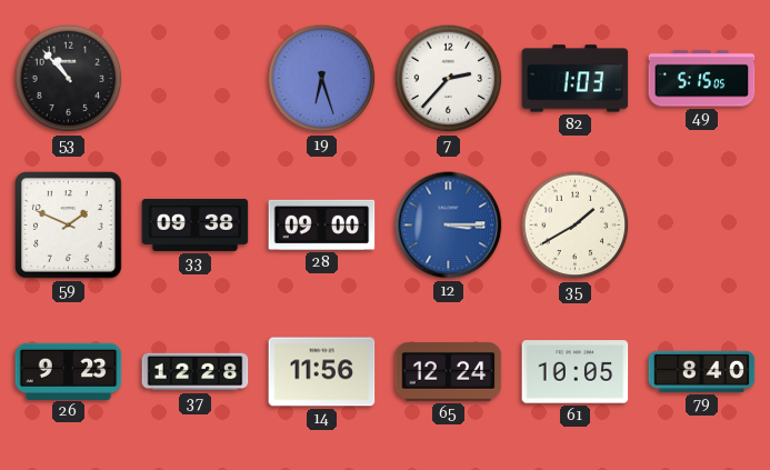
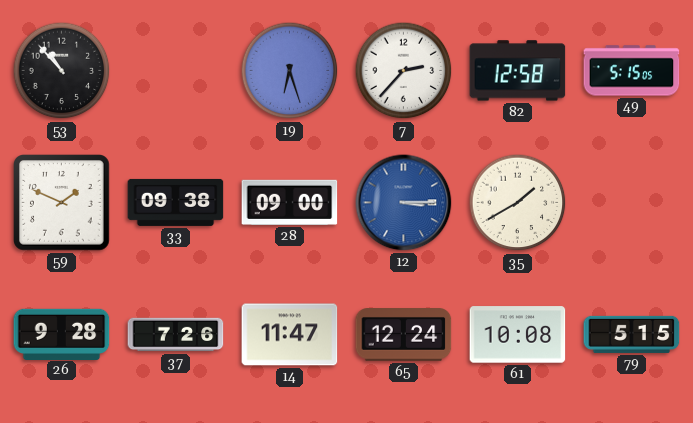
82: 1:03 -> 12:58
26: 9:23 -> 9:28
37: 12:28 -> 7:26
14: 11:56 -> 11:47
61: 10:05 -> 10:08
79: 8:40 -> 5:15
